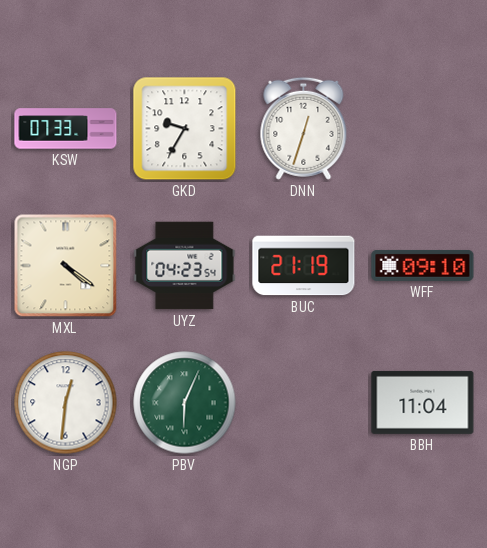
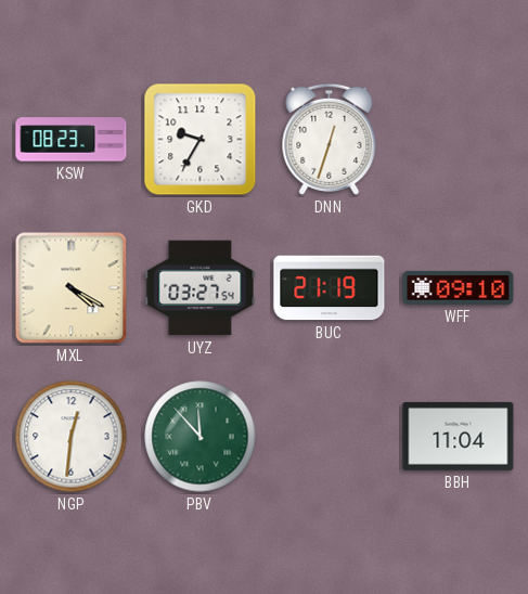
KSW: 07:33 -> 08:23
MXL: 4:21 -> 4:20
UYZ: 04:23 -> 03:27
PBV: 6:04 -> 11:53
